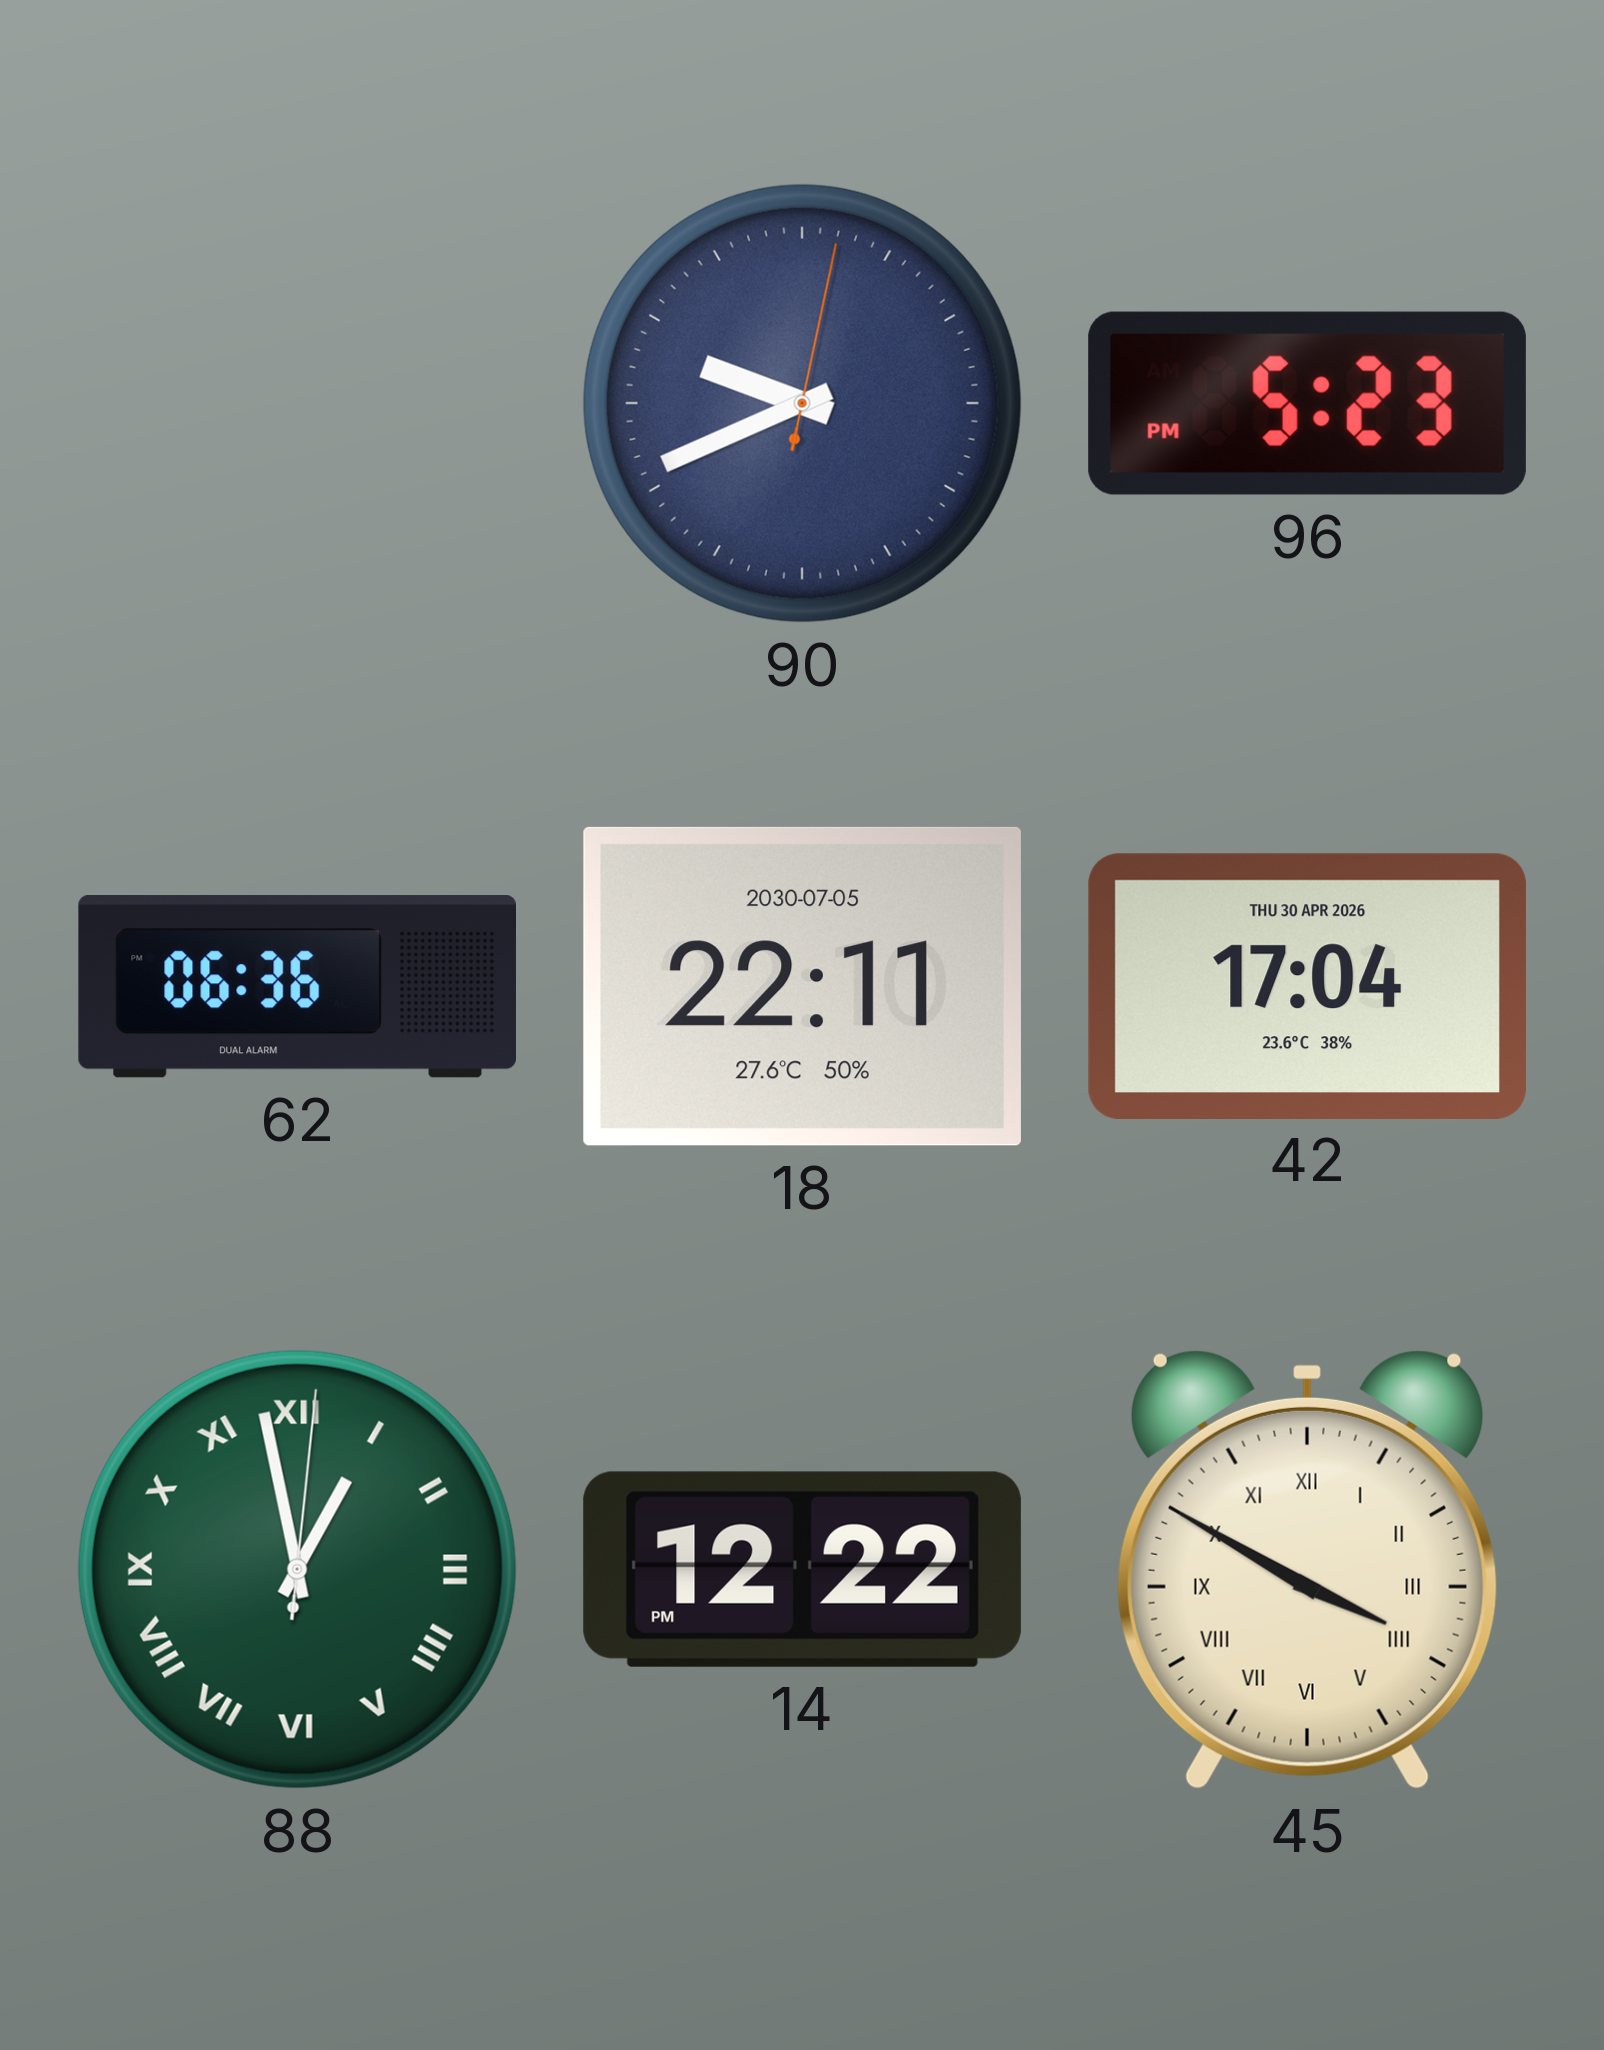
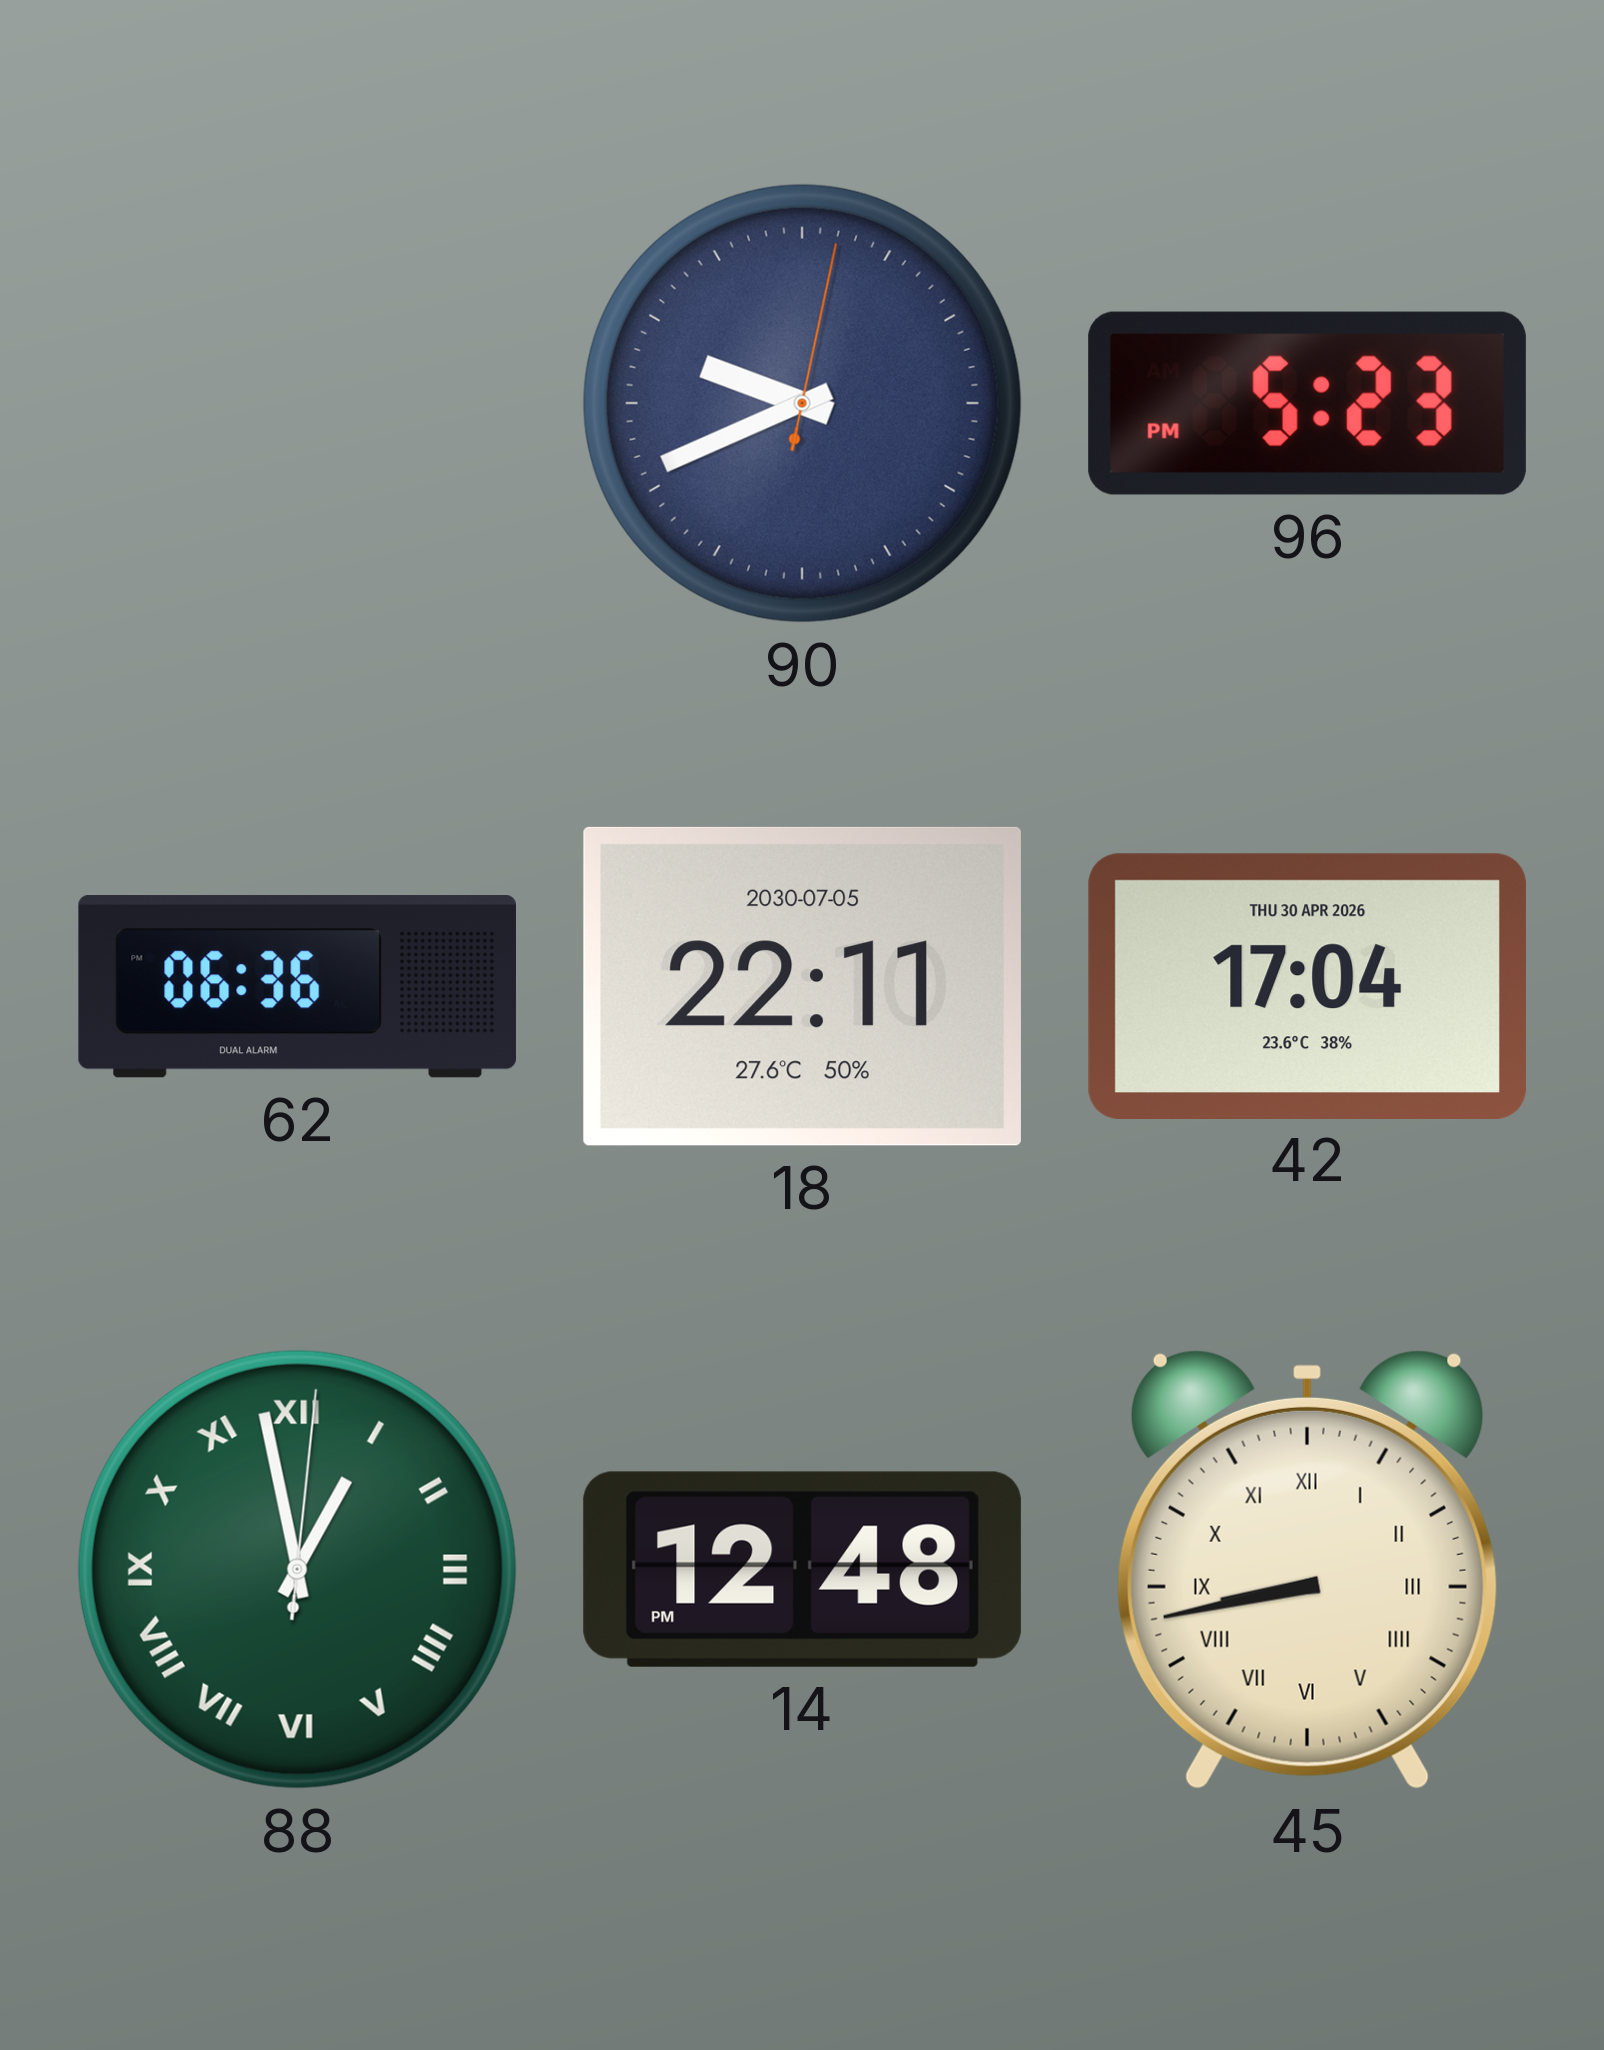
14: 12:22 -> 12:48
45: 3:50 -> 8:43
